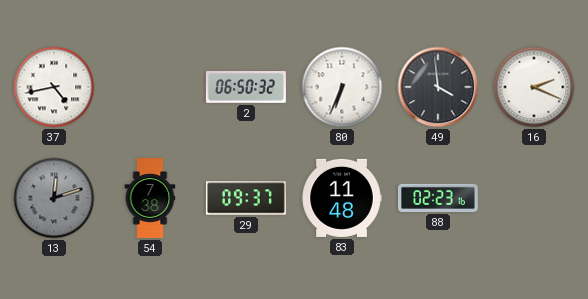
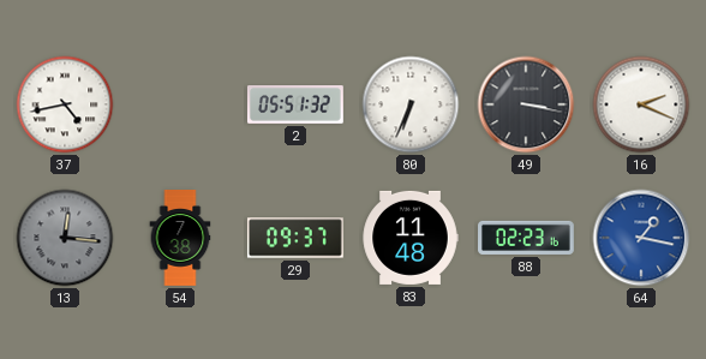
2: 06:50 -> 05:51
49: 3:59 -> 3:17
13: 12:12 -> 12:16
64: none -> 1:17
